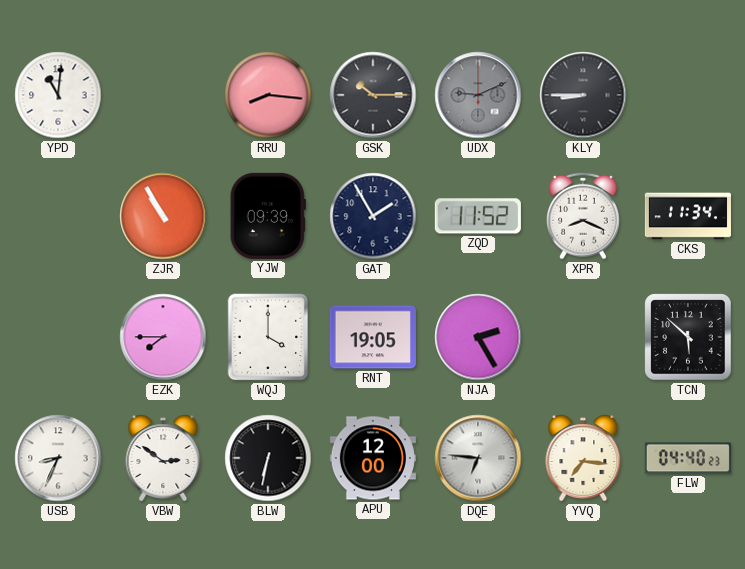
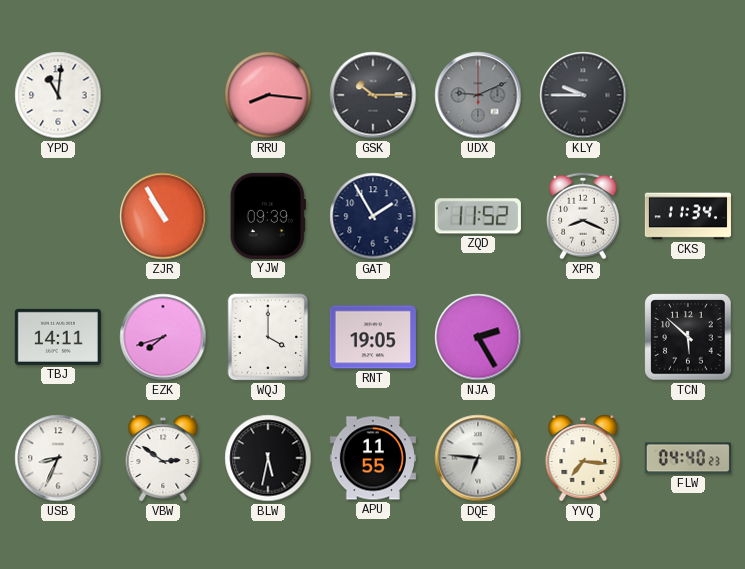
KLY: 8:45 -> 9:45
TBJ: none -> 14:11
EZK: 7:45 -> 7:42
BLW: 6:32 -> 5:32
APU: 12:00 -> 11:55
